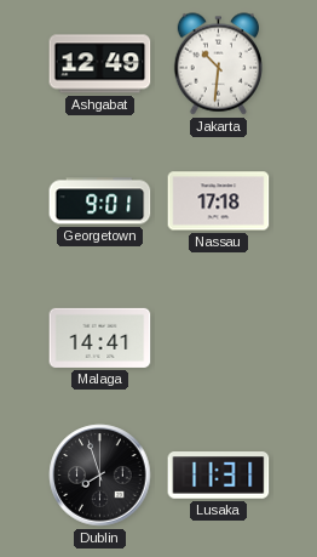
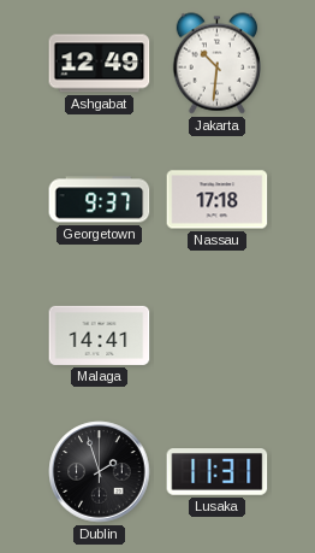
Georgetown: 9:01 -> 9:37
Dublin: 7:57 -> 1:57
